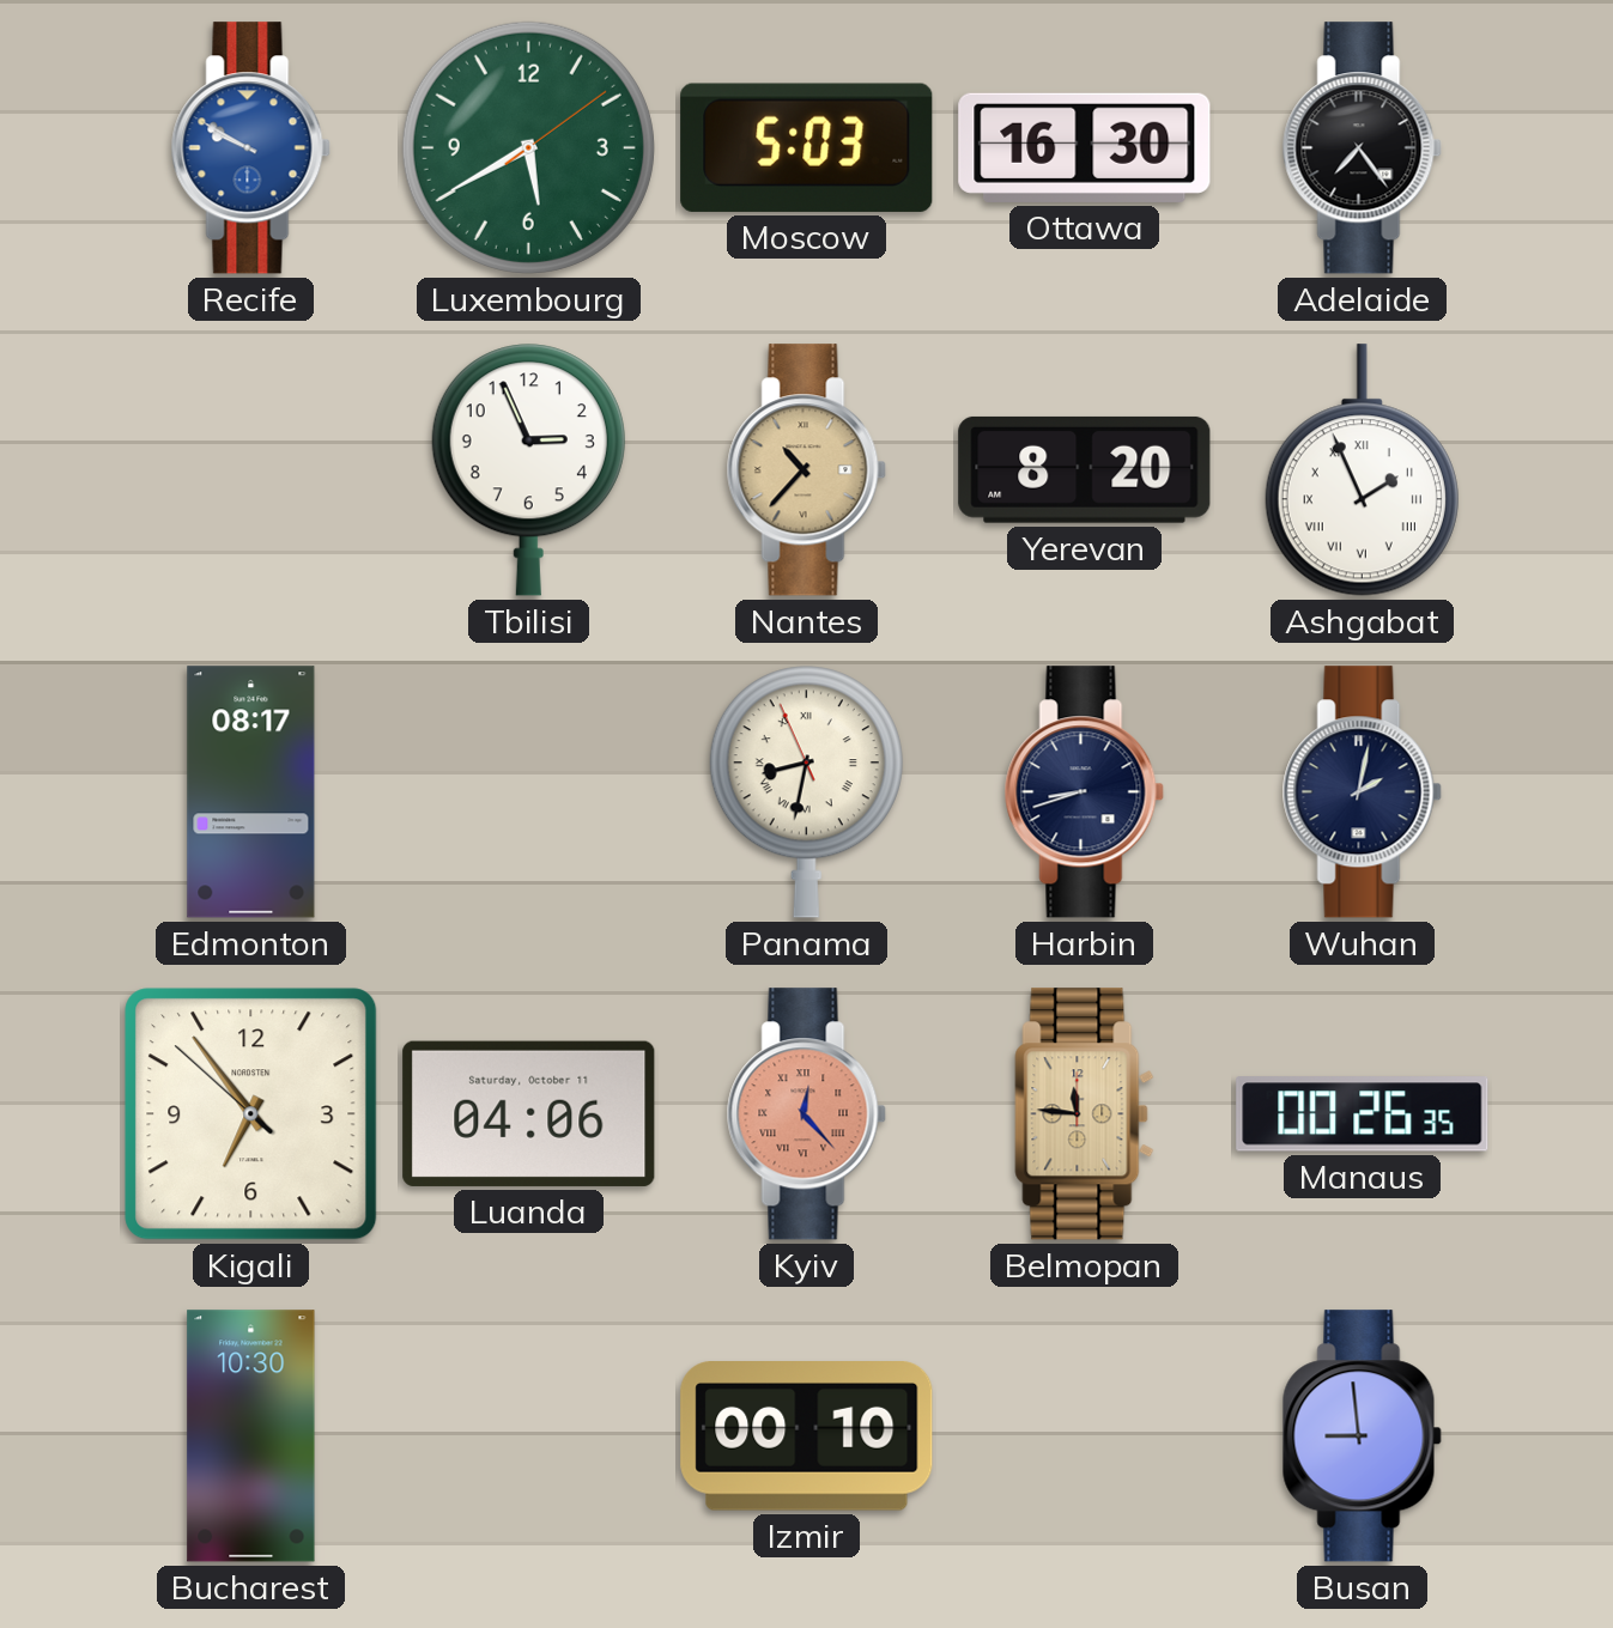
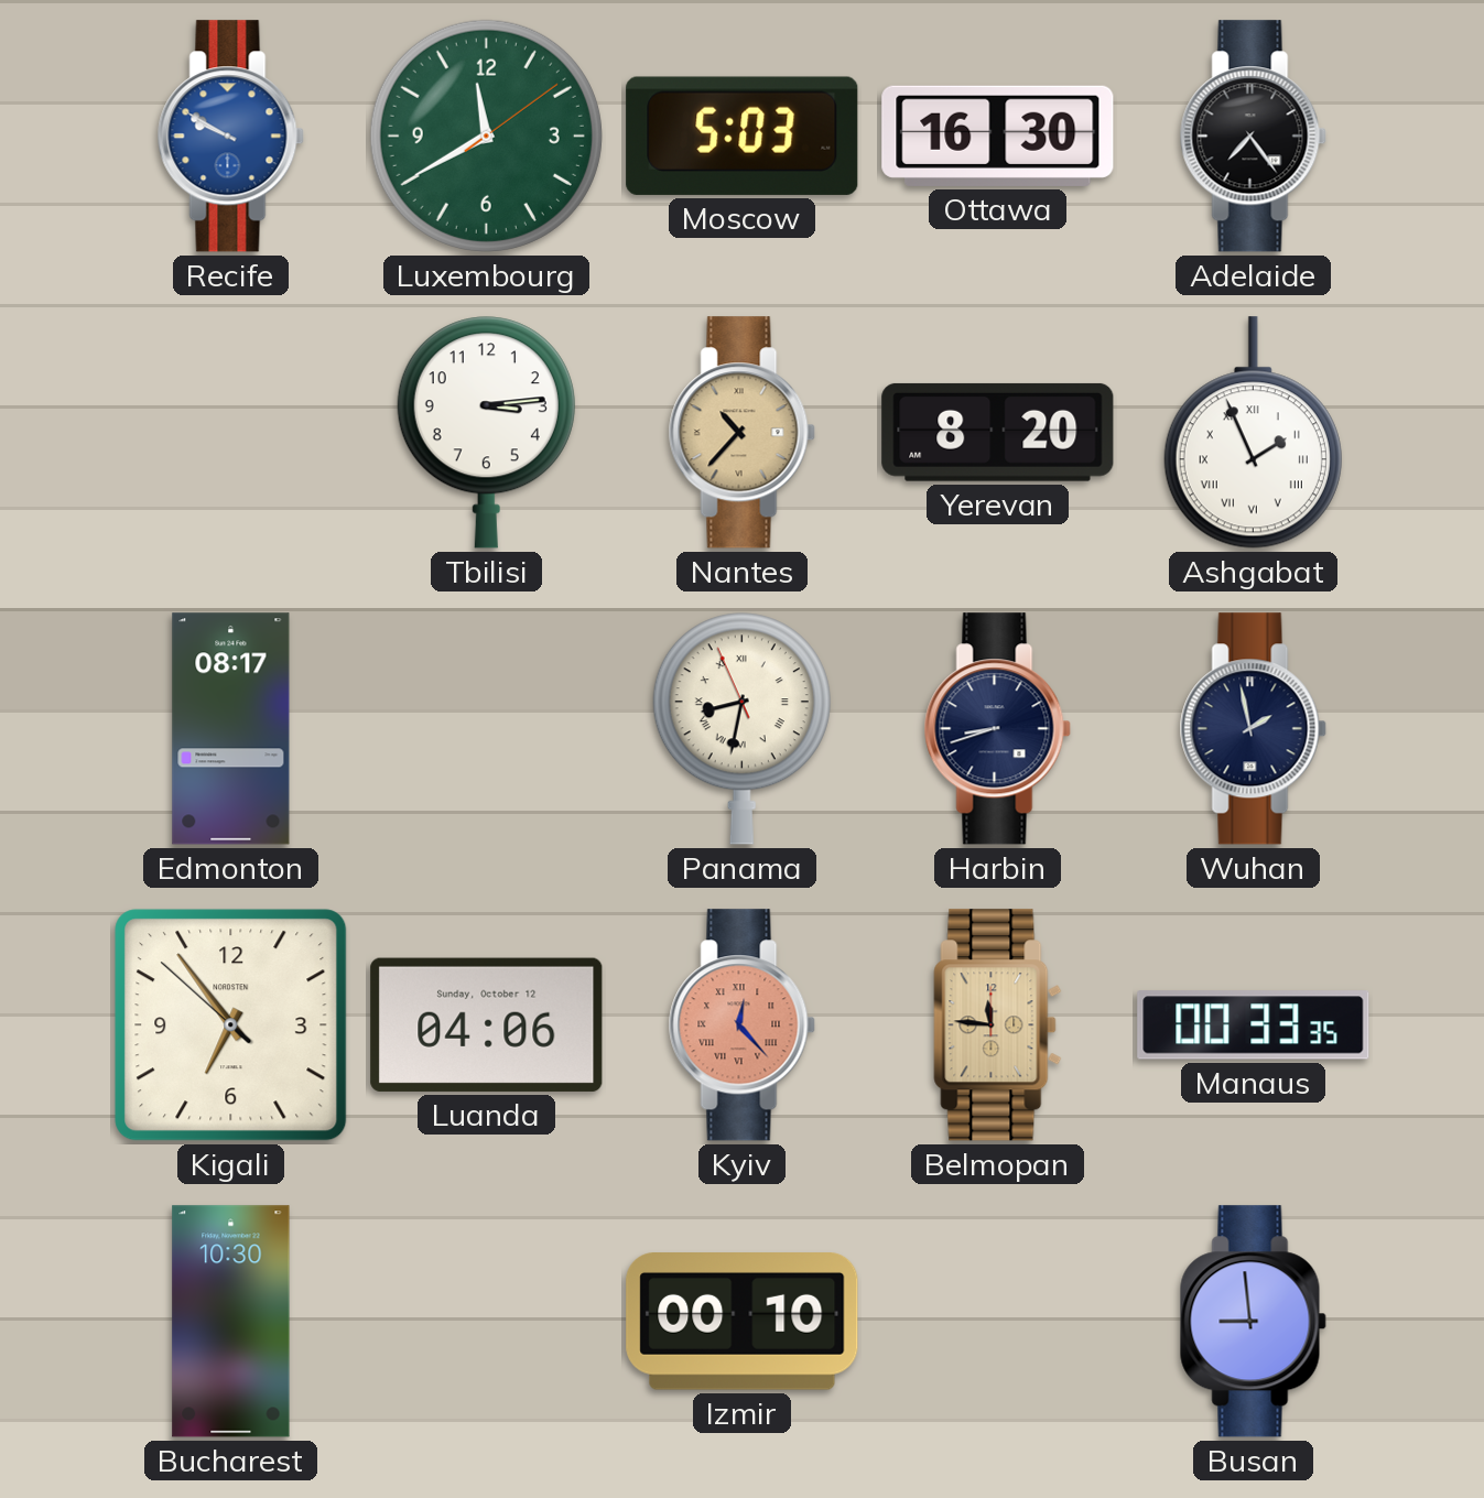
Luxembourg: 5:40 -> 11:40
Tbilisi: 2:56 -> 3:14
Wuhan: 2:02 -> 1:58
Luanda date: Saturday, October 11 -> Sunday, October 12
Manaus: 00:26 -> 00:33
